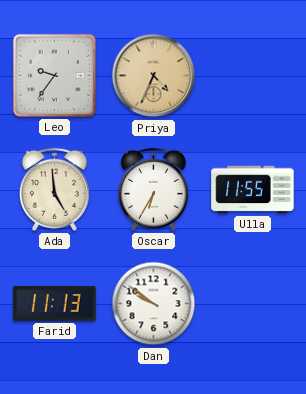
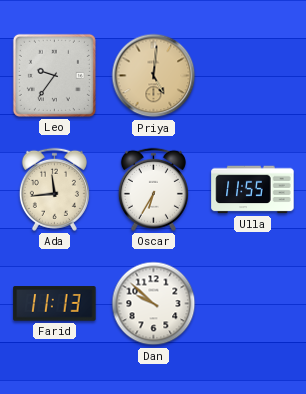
Priya: 4:34 -> 5:01
Ada: 4:59 -> 11:44
Dan: 9:51 -> 9:52
